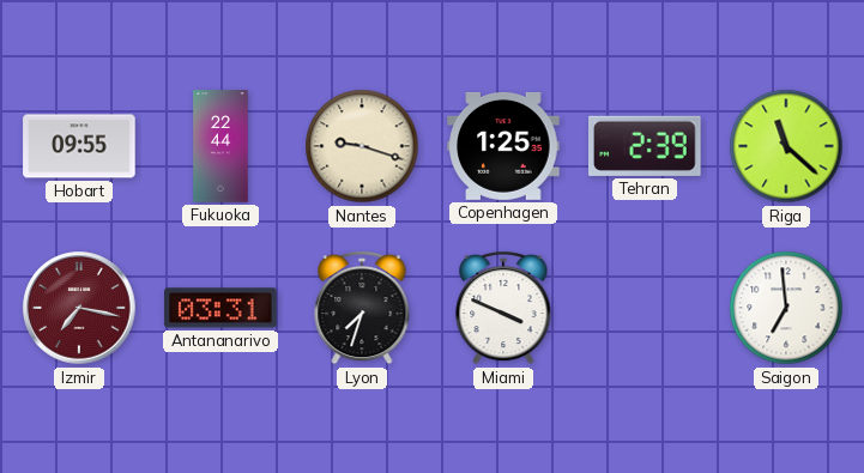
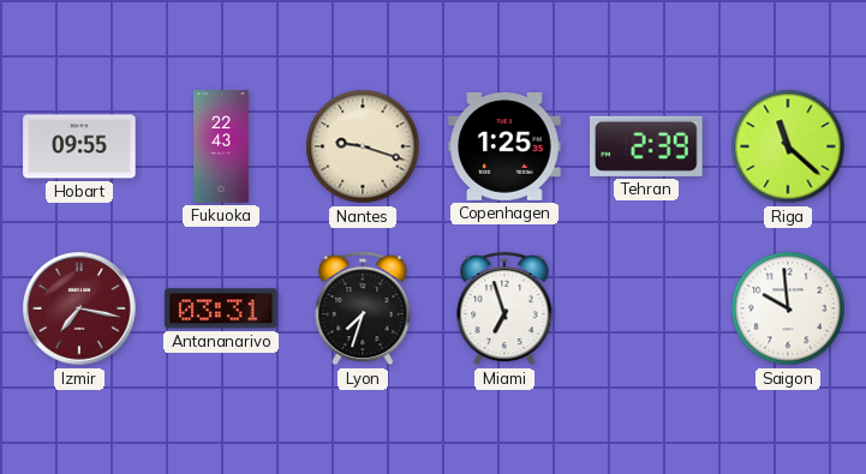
Fukuoka: 22:44 -> 22:43
Miami: 3:49 -> 6:57
Saigon: 6:59 -> 9:59
